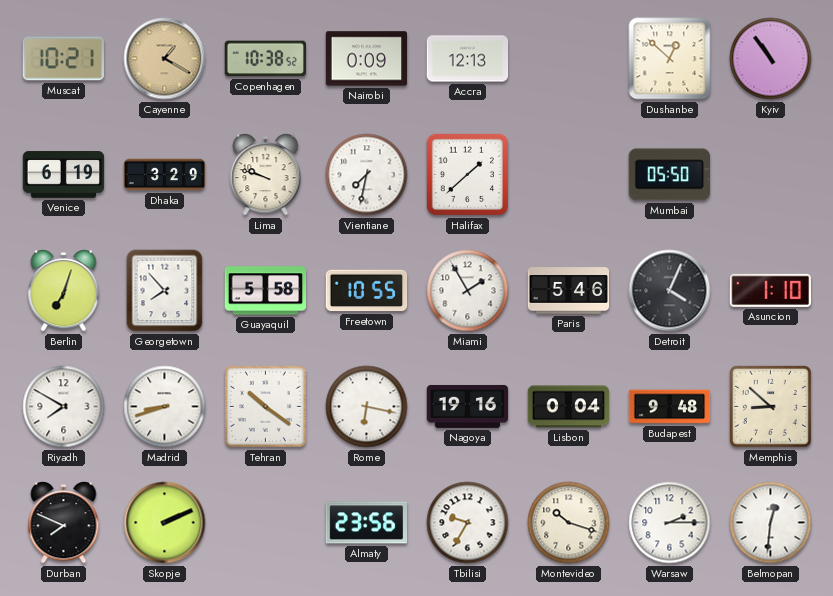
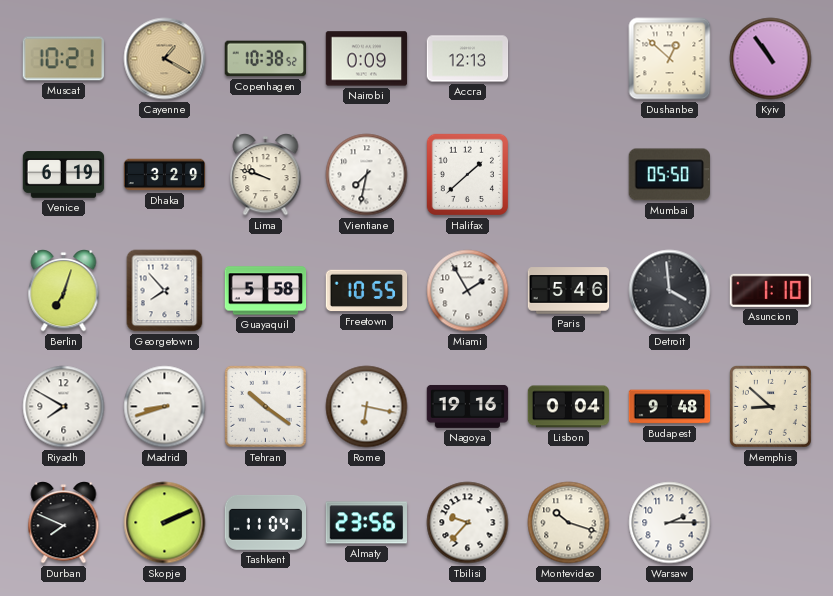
Detroit: 4:04 -> 3:59
Tashkent: none -> 11:04
Tbilisi: 9:35 -> 9:37
Belmopan: 12:31 -> none
